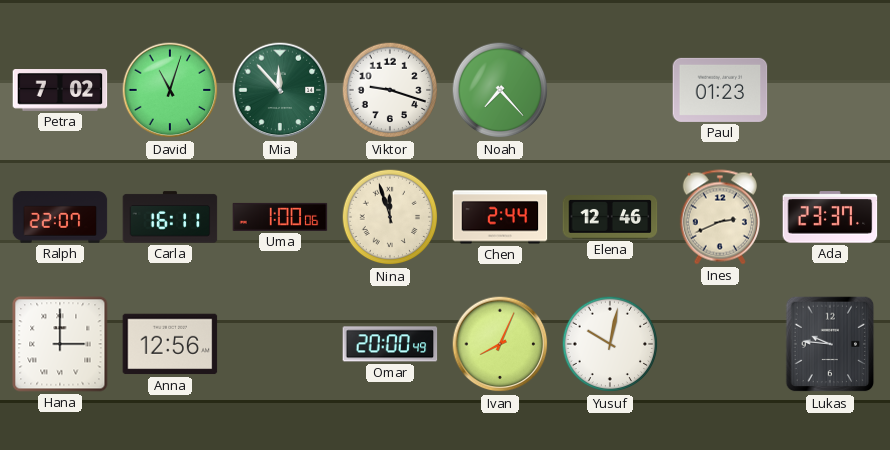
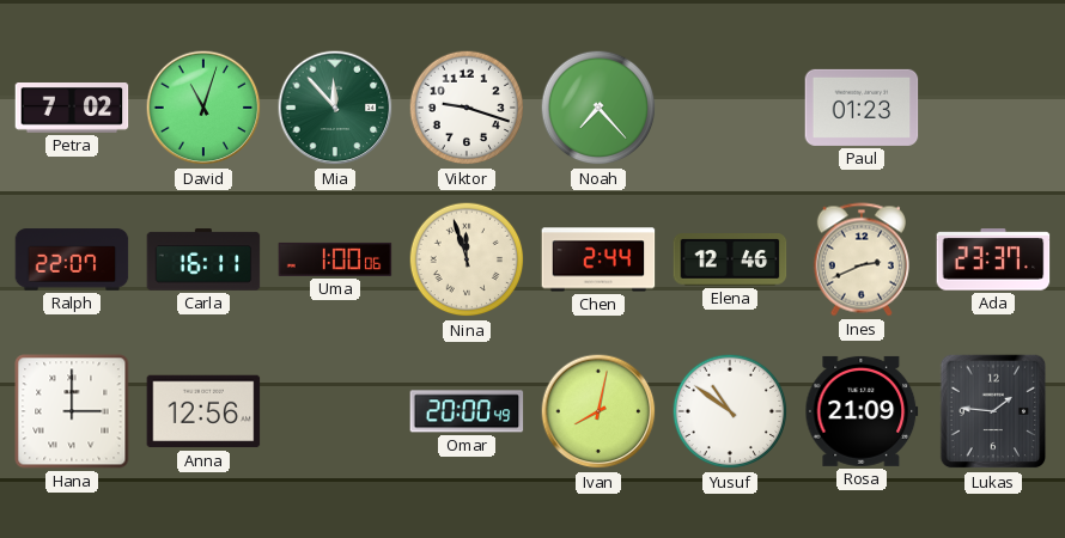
Ivan: 8:04 -> 8:02
Yusuf: 10:02 -> 10:51
Rosa: none -> 21:09
Lukas: 9:46 -> 1:46
